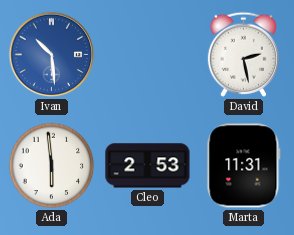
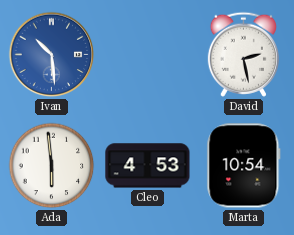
Cleo: 2:53 -> 4:53
Marta: 11:31 -> 10:54
